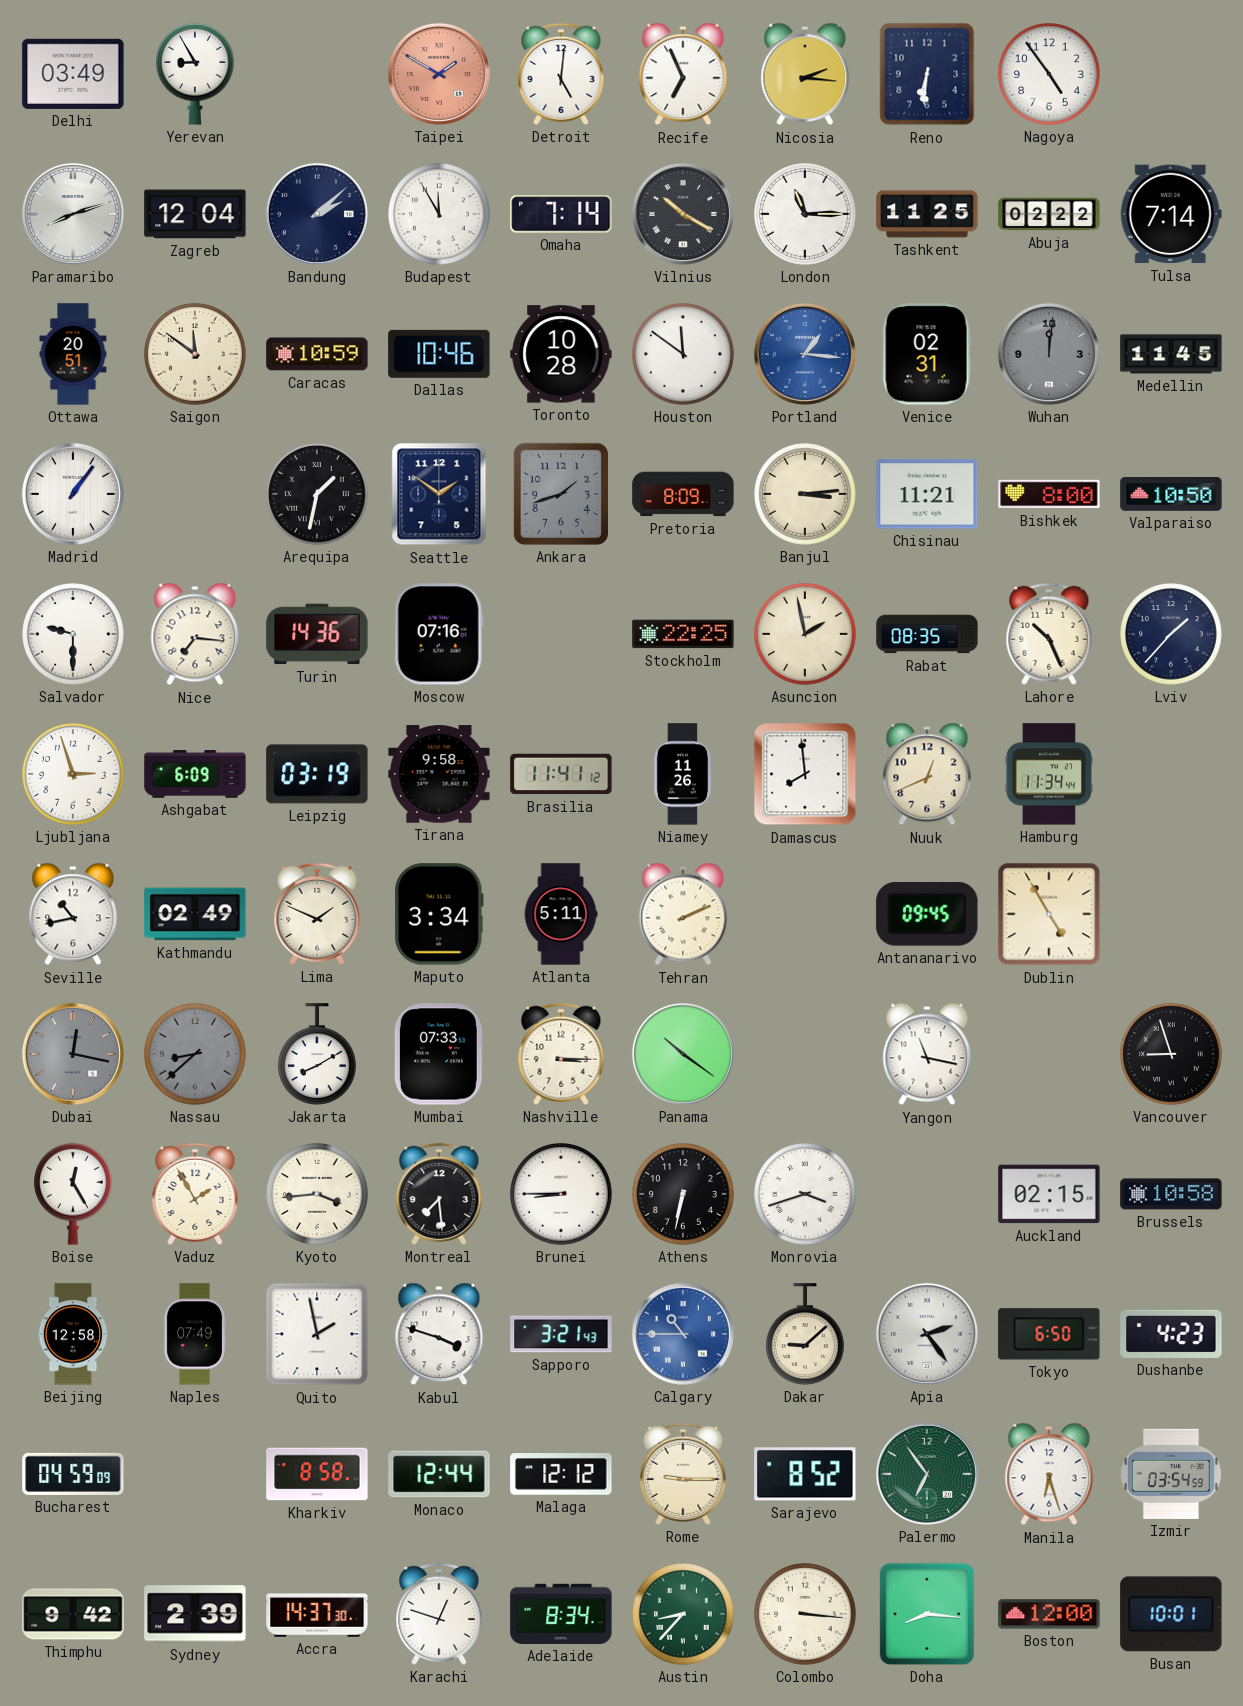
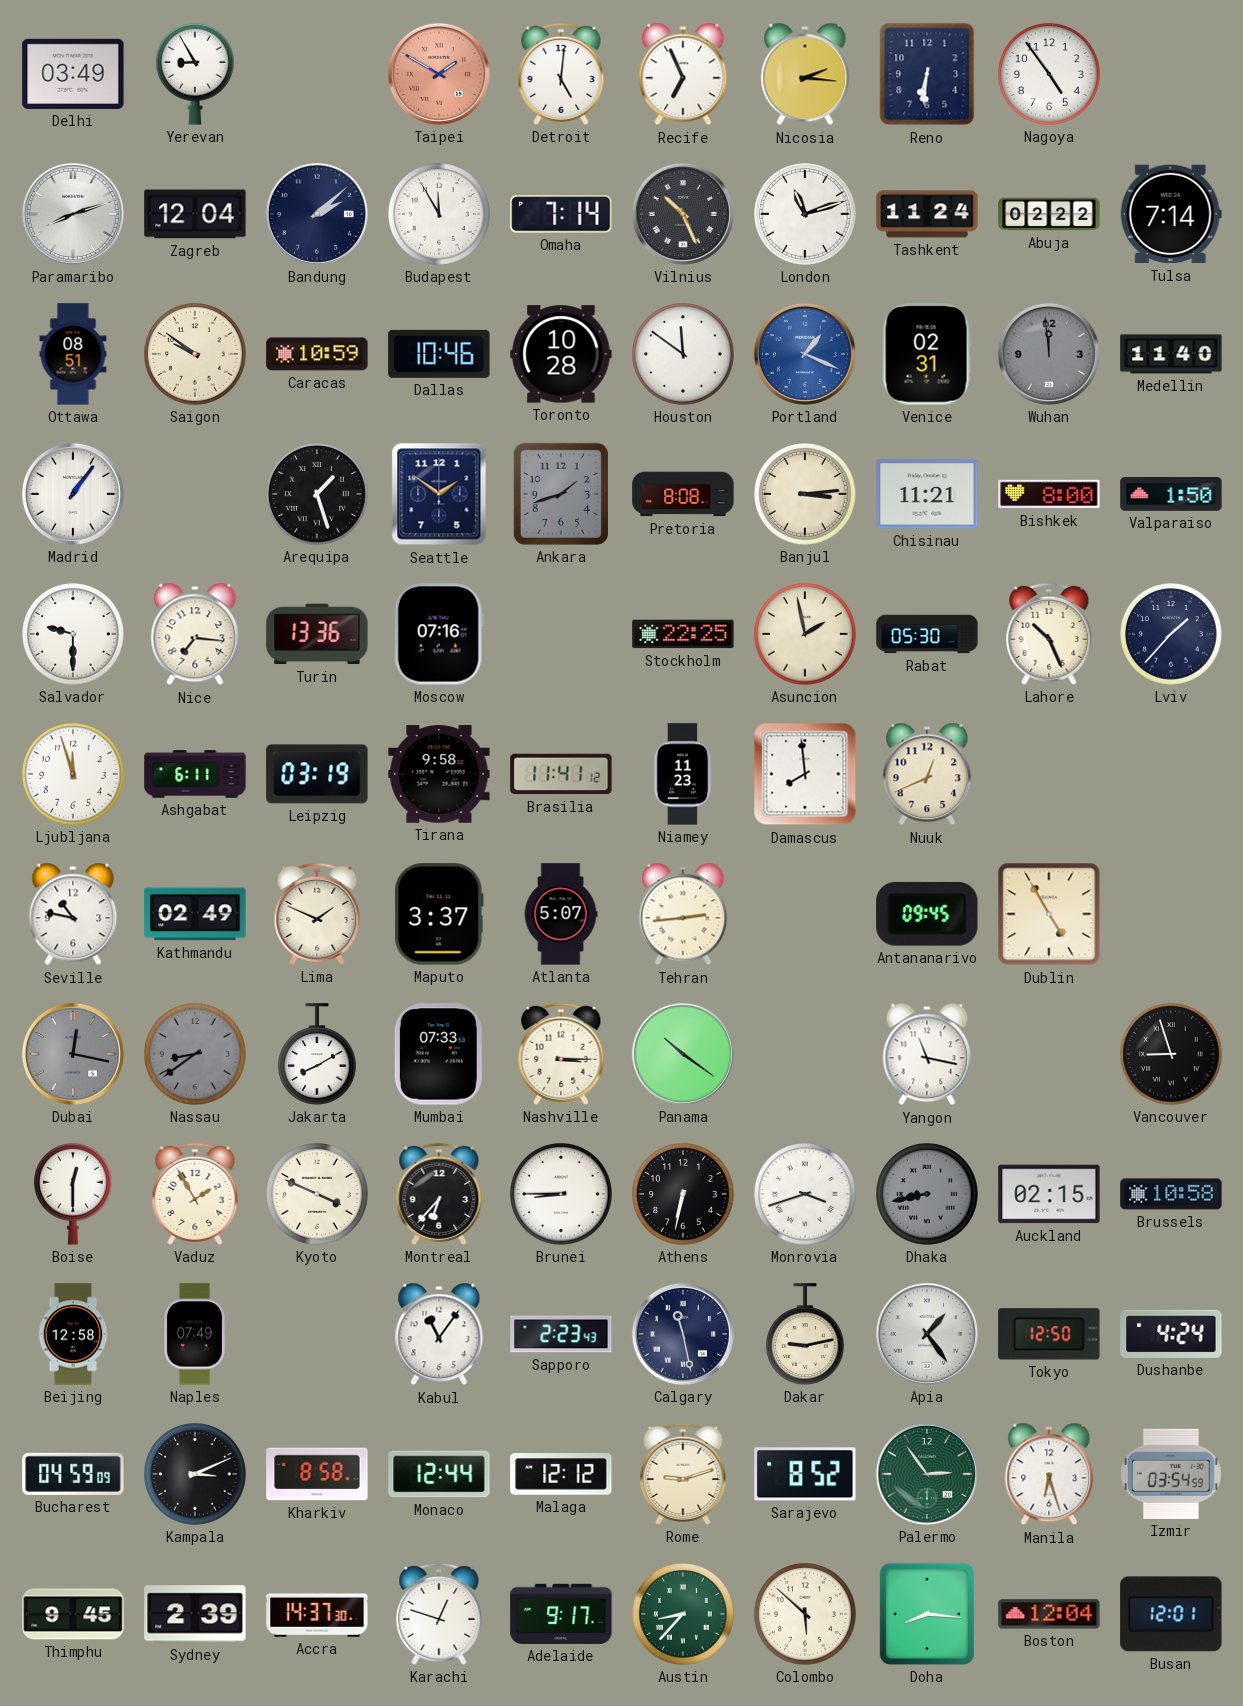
Vilnius: 10:20 -> 10:26
London: 11:15 -> 11:12
Tashkent: 11:25 -> 11:24
Ottawa: 20:51 -> 08:51
Saigon: 11:51 -> 9:51
Portland: 1:16 -> 1:19
Wuhan: 12:01 -> 11:59
Medellin: 11:45 -> 11:40
Arequipa: 1:32 -> 1:27
Pretoria: 8:09 -> 8:08
Valparaiso: 10:50 -> 1:50
Turin: 14:36 -> 13:36
Rabat: 08:35 -> 05:30
Ljubljana: 2:57 -> 11:57
Ashgabat: 6:09 -> 6:11
Niamey: 11:26 -> 11:23
Hamburg: 11:34 -> none
Seville: 10:43 -> 10:47
Maputo: 3:34 -> 3:37
Atlanta: 5:11 -> 5:07
Tehran: 2:11 -> 2:44
Nassau: 8:38 -> 8:39
Boise: 12:25 -> 12:30
Kyoto: 3:44 -> 3:49
Montreal: 7:29 -> 6:37
Dhaka: none -> 8:43
Quito: 1:58 -> none
Kabul: 3:48 -> 11:06
Sapporo: 3:21 -> 2:23
Calgary: 10:45 -> 11:28
Calgary dial: blue -> navy
Dakar: 9:08 -> 9:13
Apia: 2:24 -> 1:24
Tokyo: 6:50 -> 12:50
Dushanbe: 4:23 -> 4:24
Kampala: none -> 3:11
Rome: 9:15 -> 9:12
Palermo: 6:54 -> 2:54
Thimphu: 9:42 -> 9:45
Adelaide: 8:34 -> 9:17
Colombo: 3:16 -> 5:52
Boston: 12:00 -> 12:04
Busan: 10:01 -> 12:01
